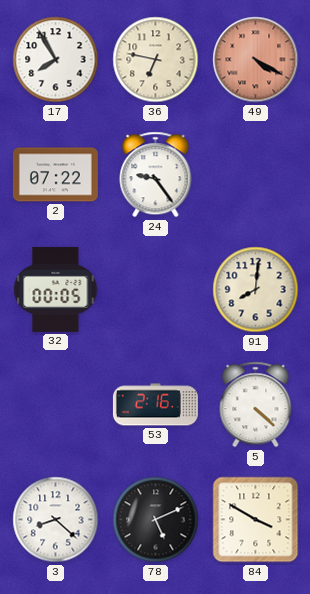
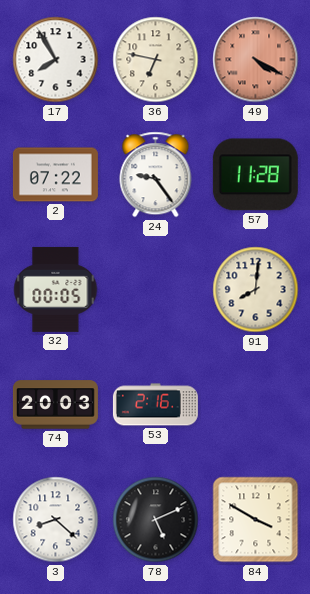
57: none -> 11:28
74: none -> 20:03
5: 4:22 -> none
